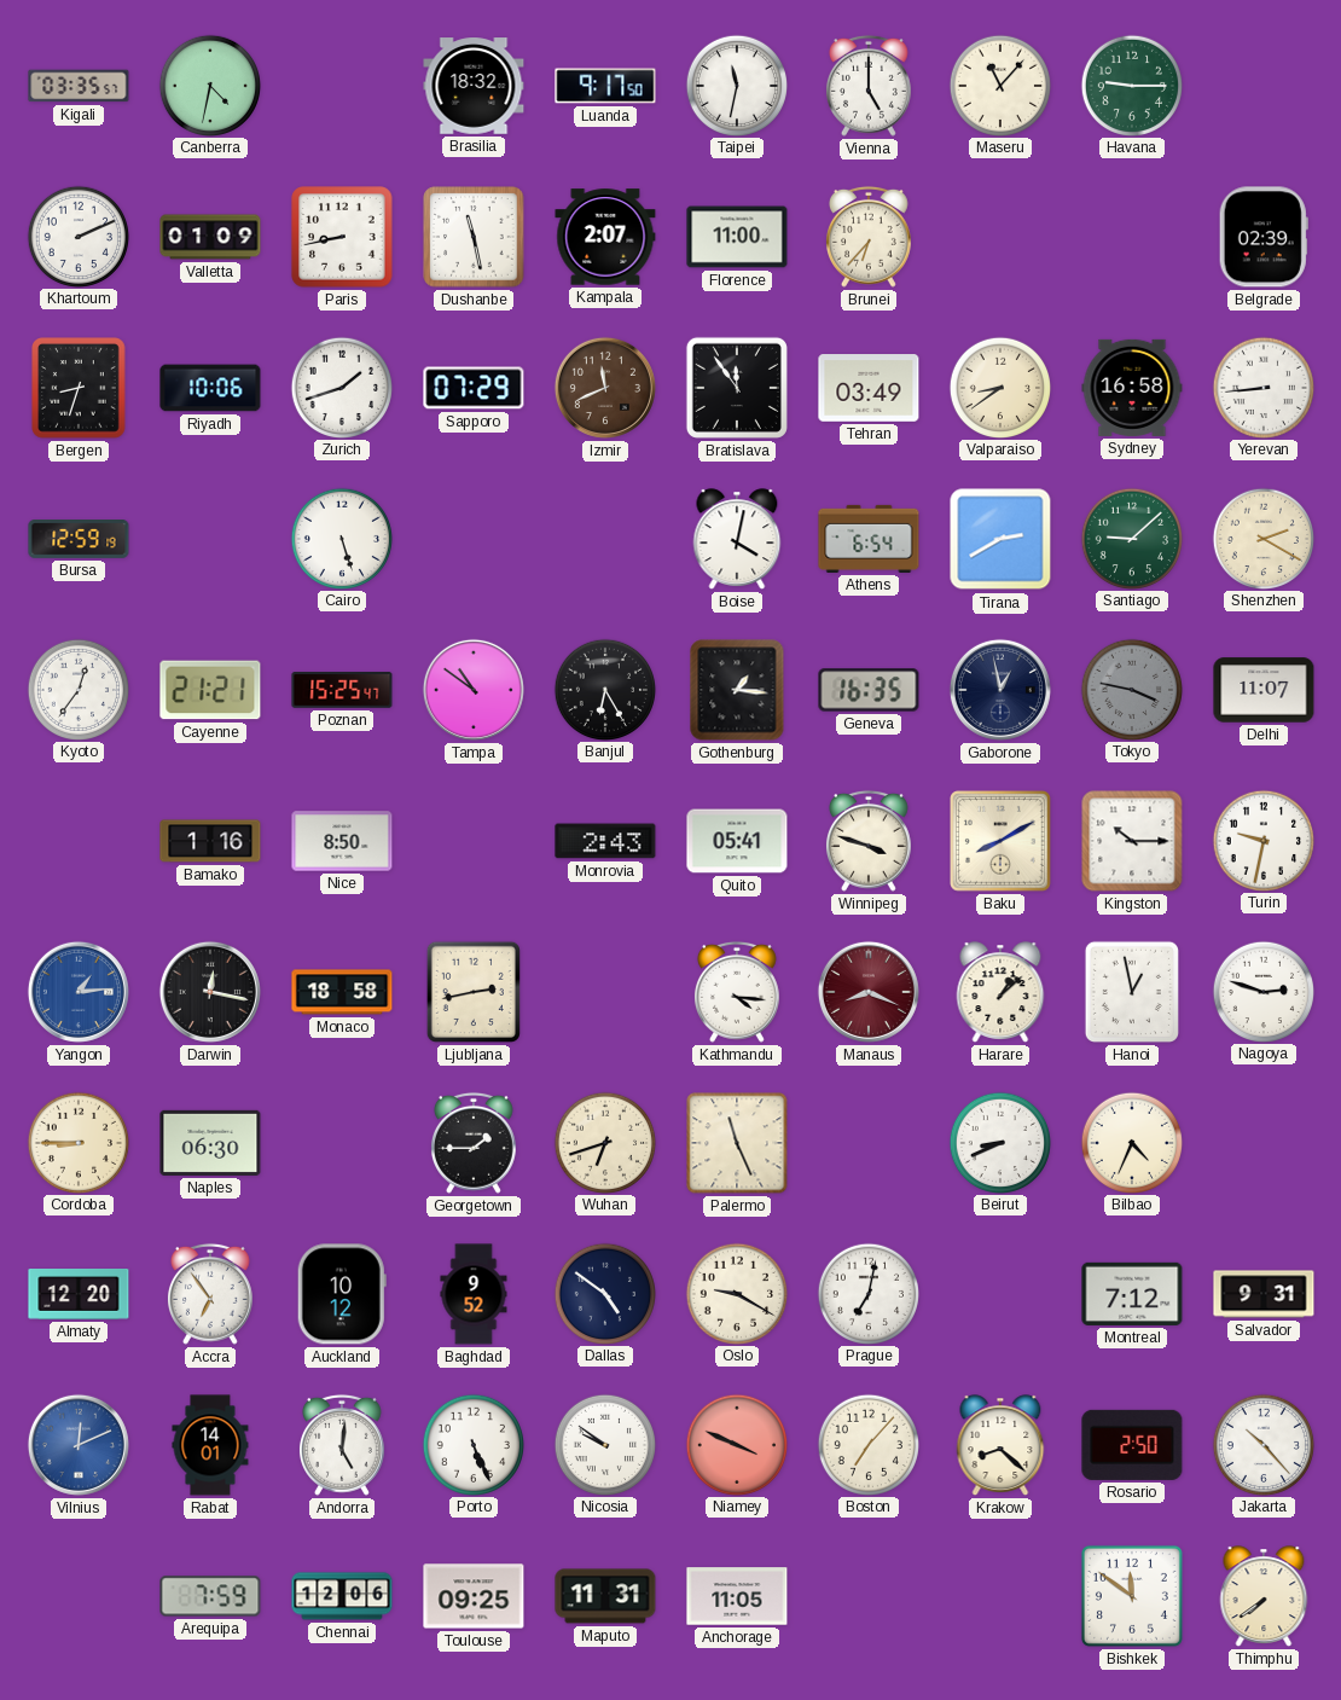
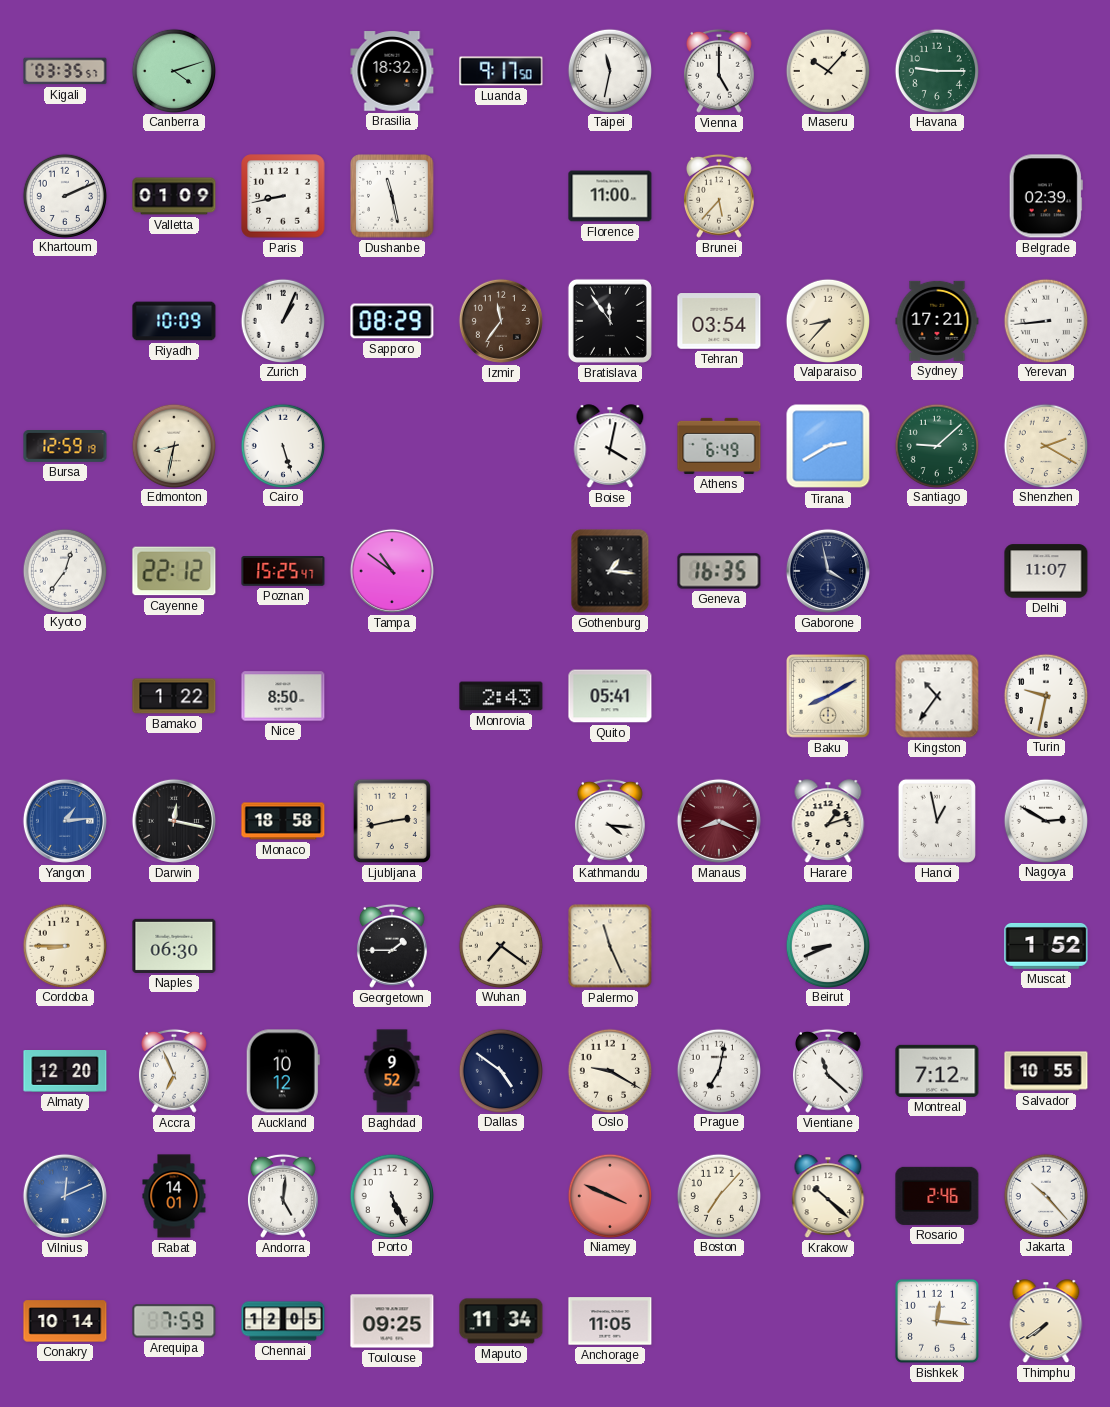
Canberra: 4:32 -> 4:12
Maseru: 11:07 -> 10:07
Kampala: 2:07 -> none
Brunei: 6:37 -> 5:37
Bergen: 8:33 -> none
Riyadh: 10:06 -> 10:09
Zurich: 1:42 -> 1:04
Sapporo: 07:29 -> 08:29
Izmir: 11:41 -> 11:36
Tehran: 03:49 -> 03:54
Valparaiso: 8:39 -> 8:37
Sydney: 16:58 -> 17:21
Edmonton: none -> 8:32
Athens: 6:54 -> 6:49
Cayenne: 21:21 -> 22:12
Banjul: 6:25 -> none
Gaborone: 12:58 -> 3:58
Tokyo: 3:47 -> none
Bamako: 1:16 -> 1:22
Winnipeg: 3:48 -> none
Kingston: 10:15 -> 10:36
Harare: 1:08 -> 1:12
Nagoya: 2:48 -> 2:50
Wuhan: 6:42 -> 7:21
Bilbao: 4:34 -> none
Muscat: none -> 1:52
Accra: 6:54 -> 6:56
Vientiane: none -> 11:22
Salvador: 9:31 -> 10:55
Nicosia: 9:51 -> none
Krakow: 8:22 -> 10:22
Rosario: 2:50 -> 2:46
Conakry: none -> 10:14
Chennai: 12:06 -> 12:05
Maputo: 11:31 -> 11:34
Bishkek: 11:51 -> 12:16
